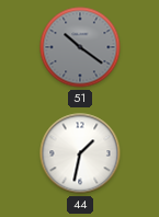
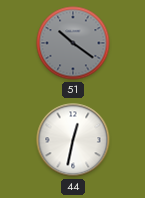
44: 1:32 -> 12:32
